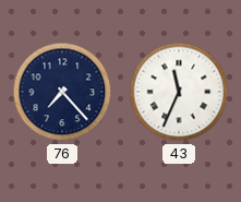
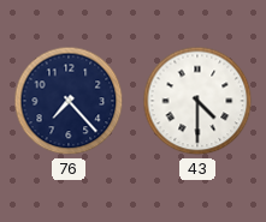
43: 11:34 -> 4:30
